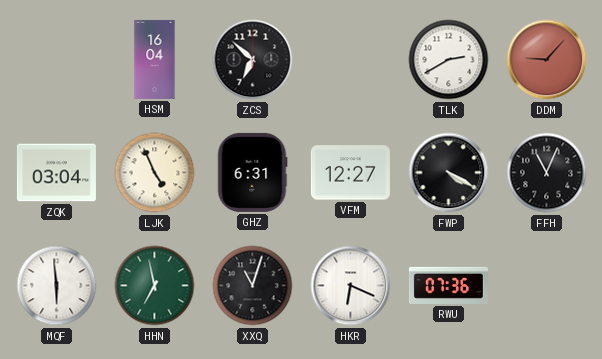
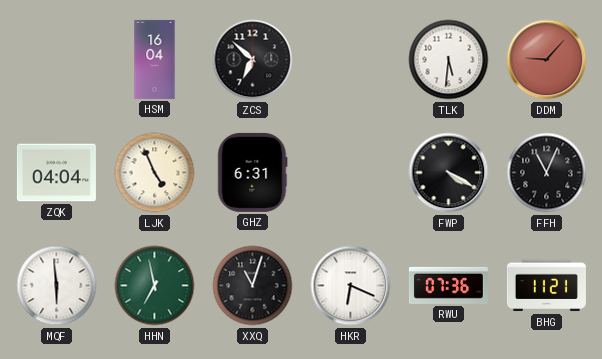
TLK: 2:40 -> 5:31
ZQK: 03:04 -> 04:04
VFM: 12:27 -> none
BHG: none -> 11:21
